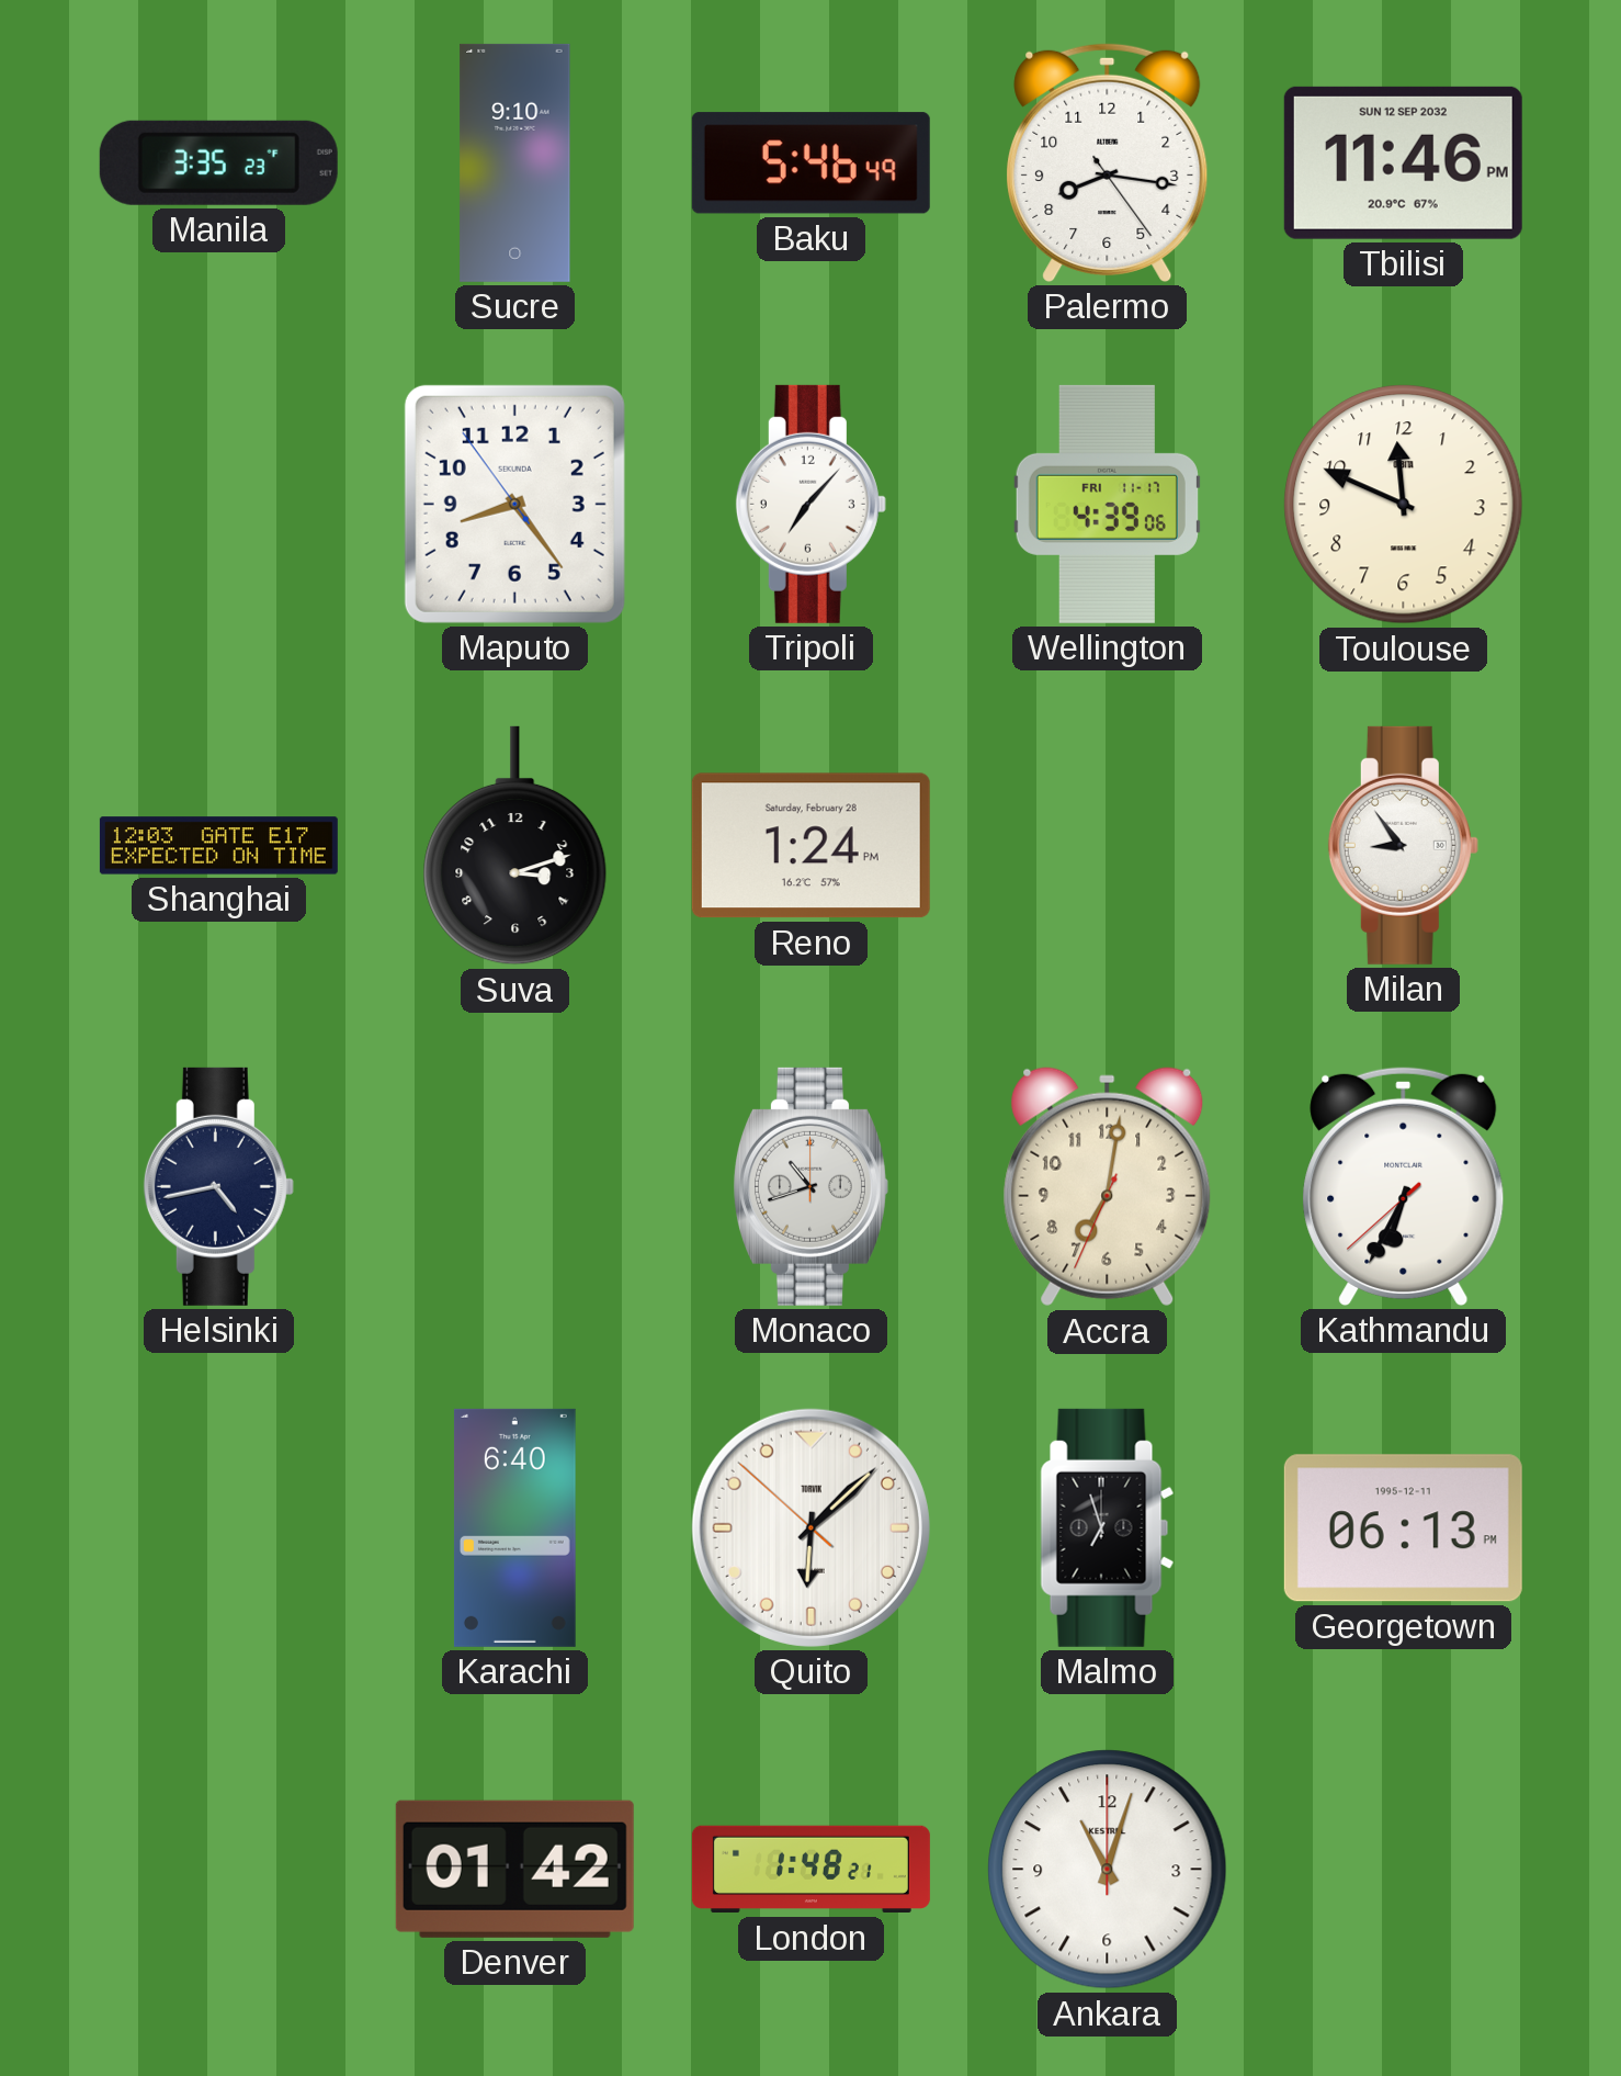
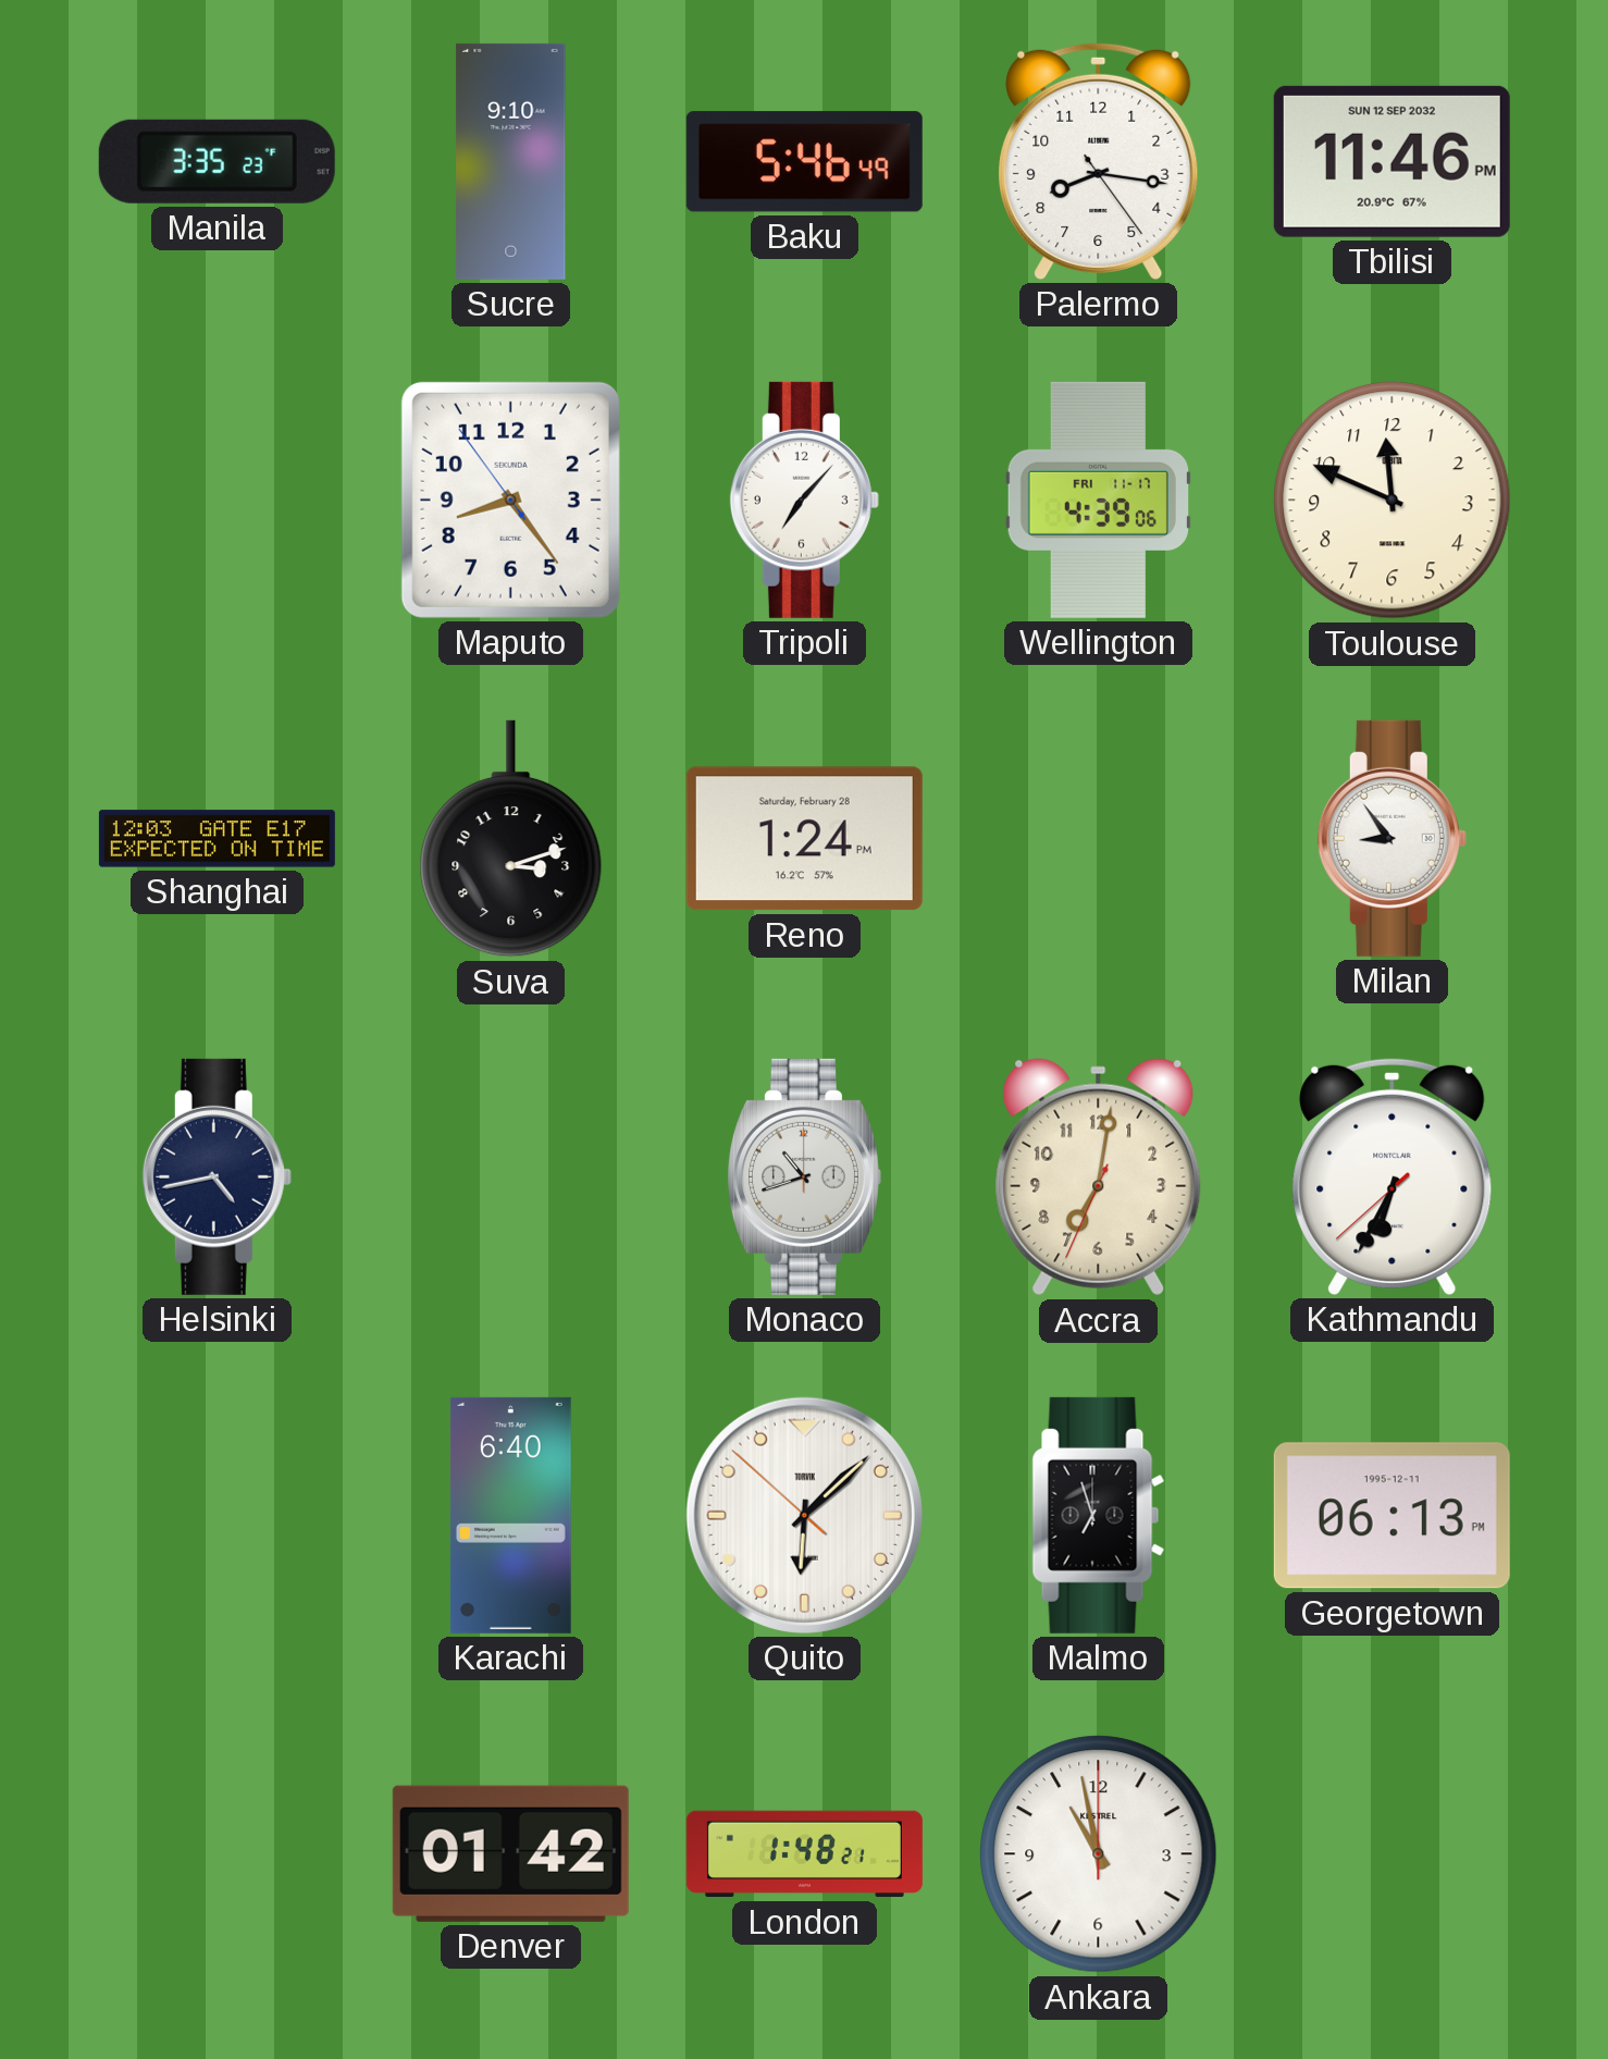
Ankara: 11:03 -> 10:58
